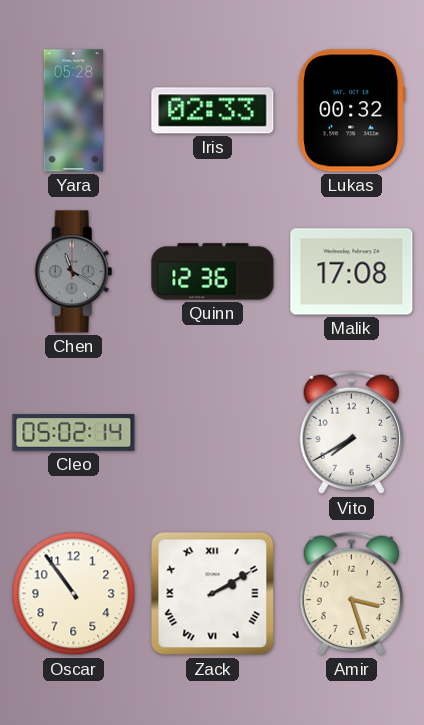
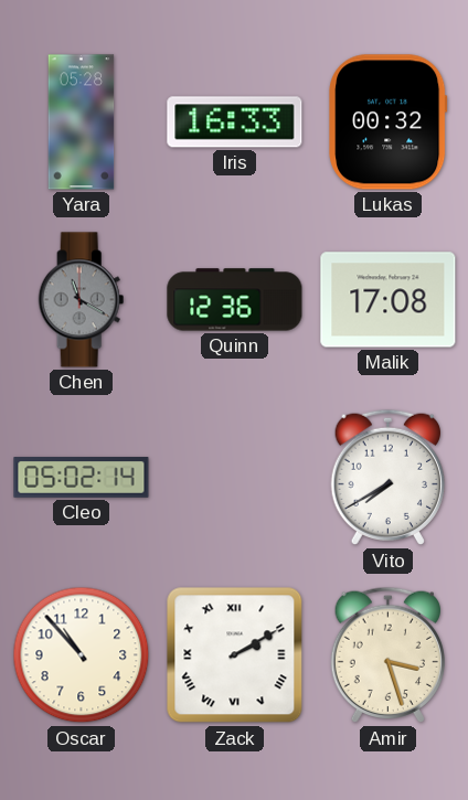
Iris: 02:33 -> 16:33
Oscar: 10:54 -> 10:53
